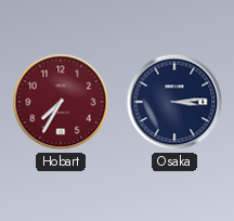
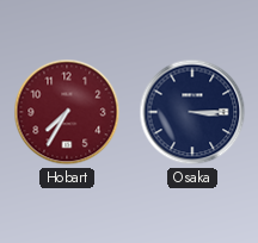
Osaka: 3:14 -> 3:15
